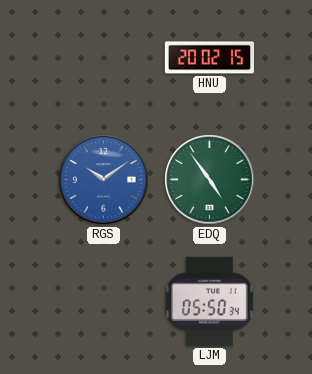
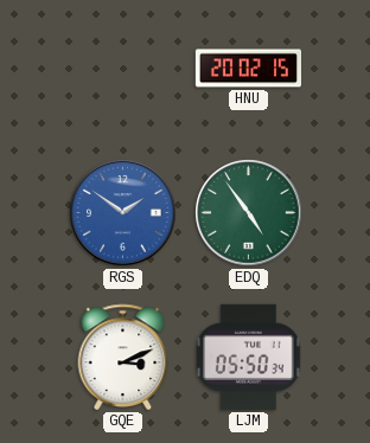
RGS: 10:09 -> 1:51
GQE: none -> 3:11
